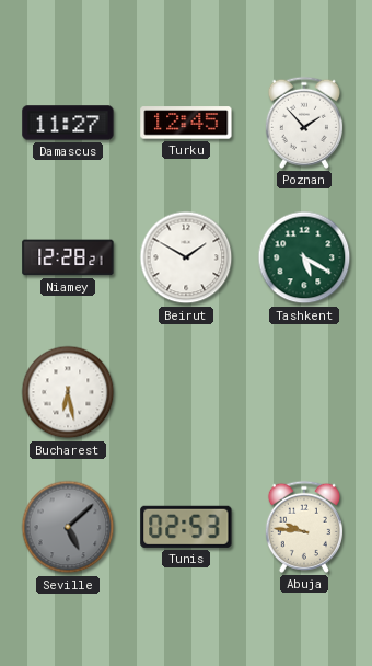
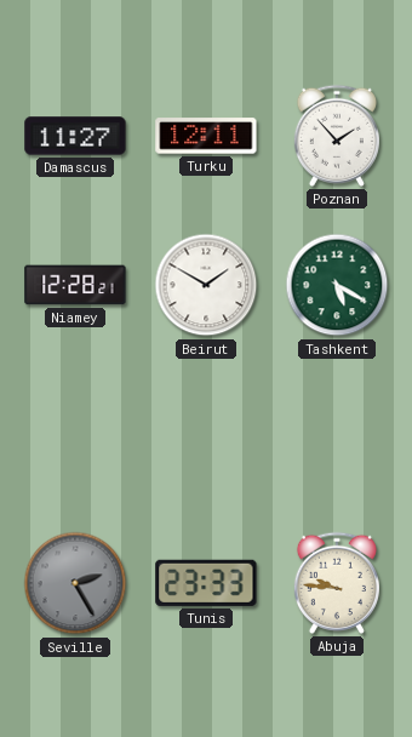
Turku: 12:45 -> 12:11
Bucharest: 6:28 -> none
Seville: 5:08 -> 2:25
Tunis: 02:53 -> 23:33
